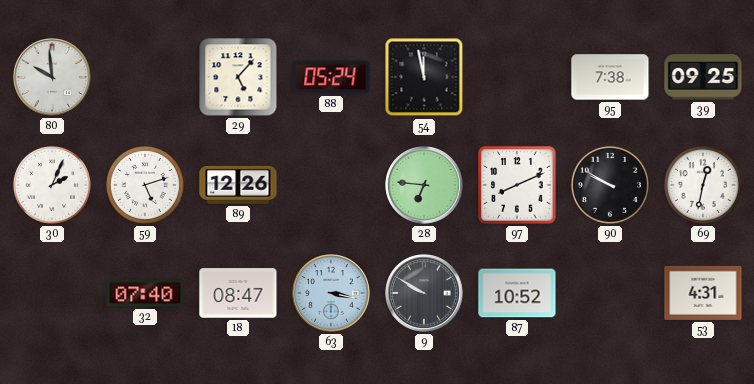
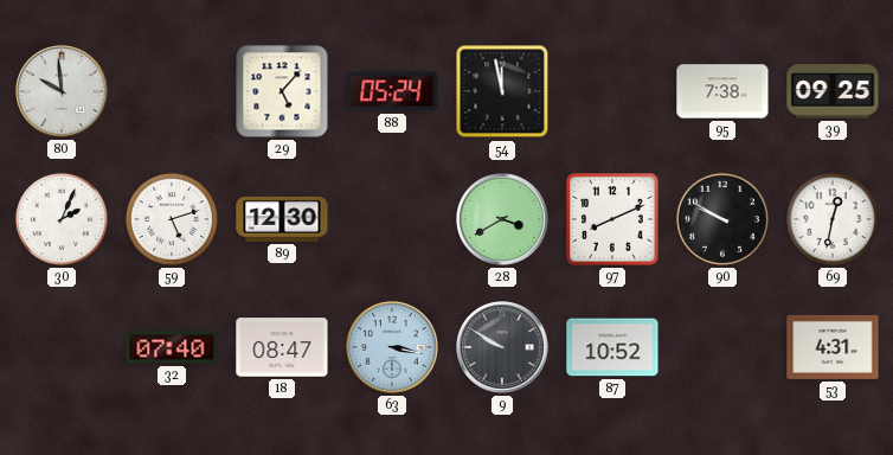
89: 12:26 -> 12:30
28: 6:46 -> 3:40
